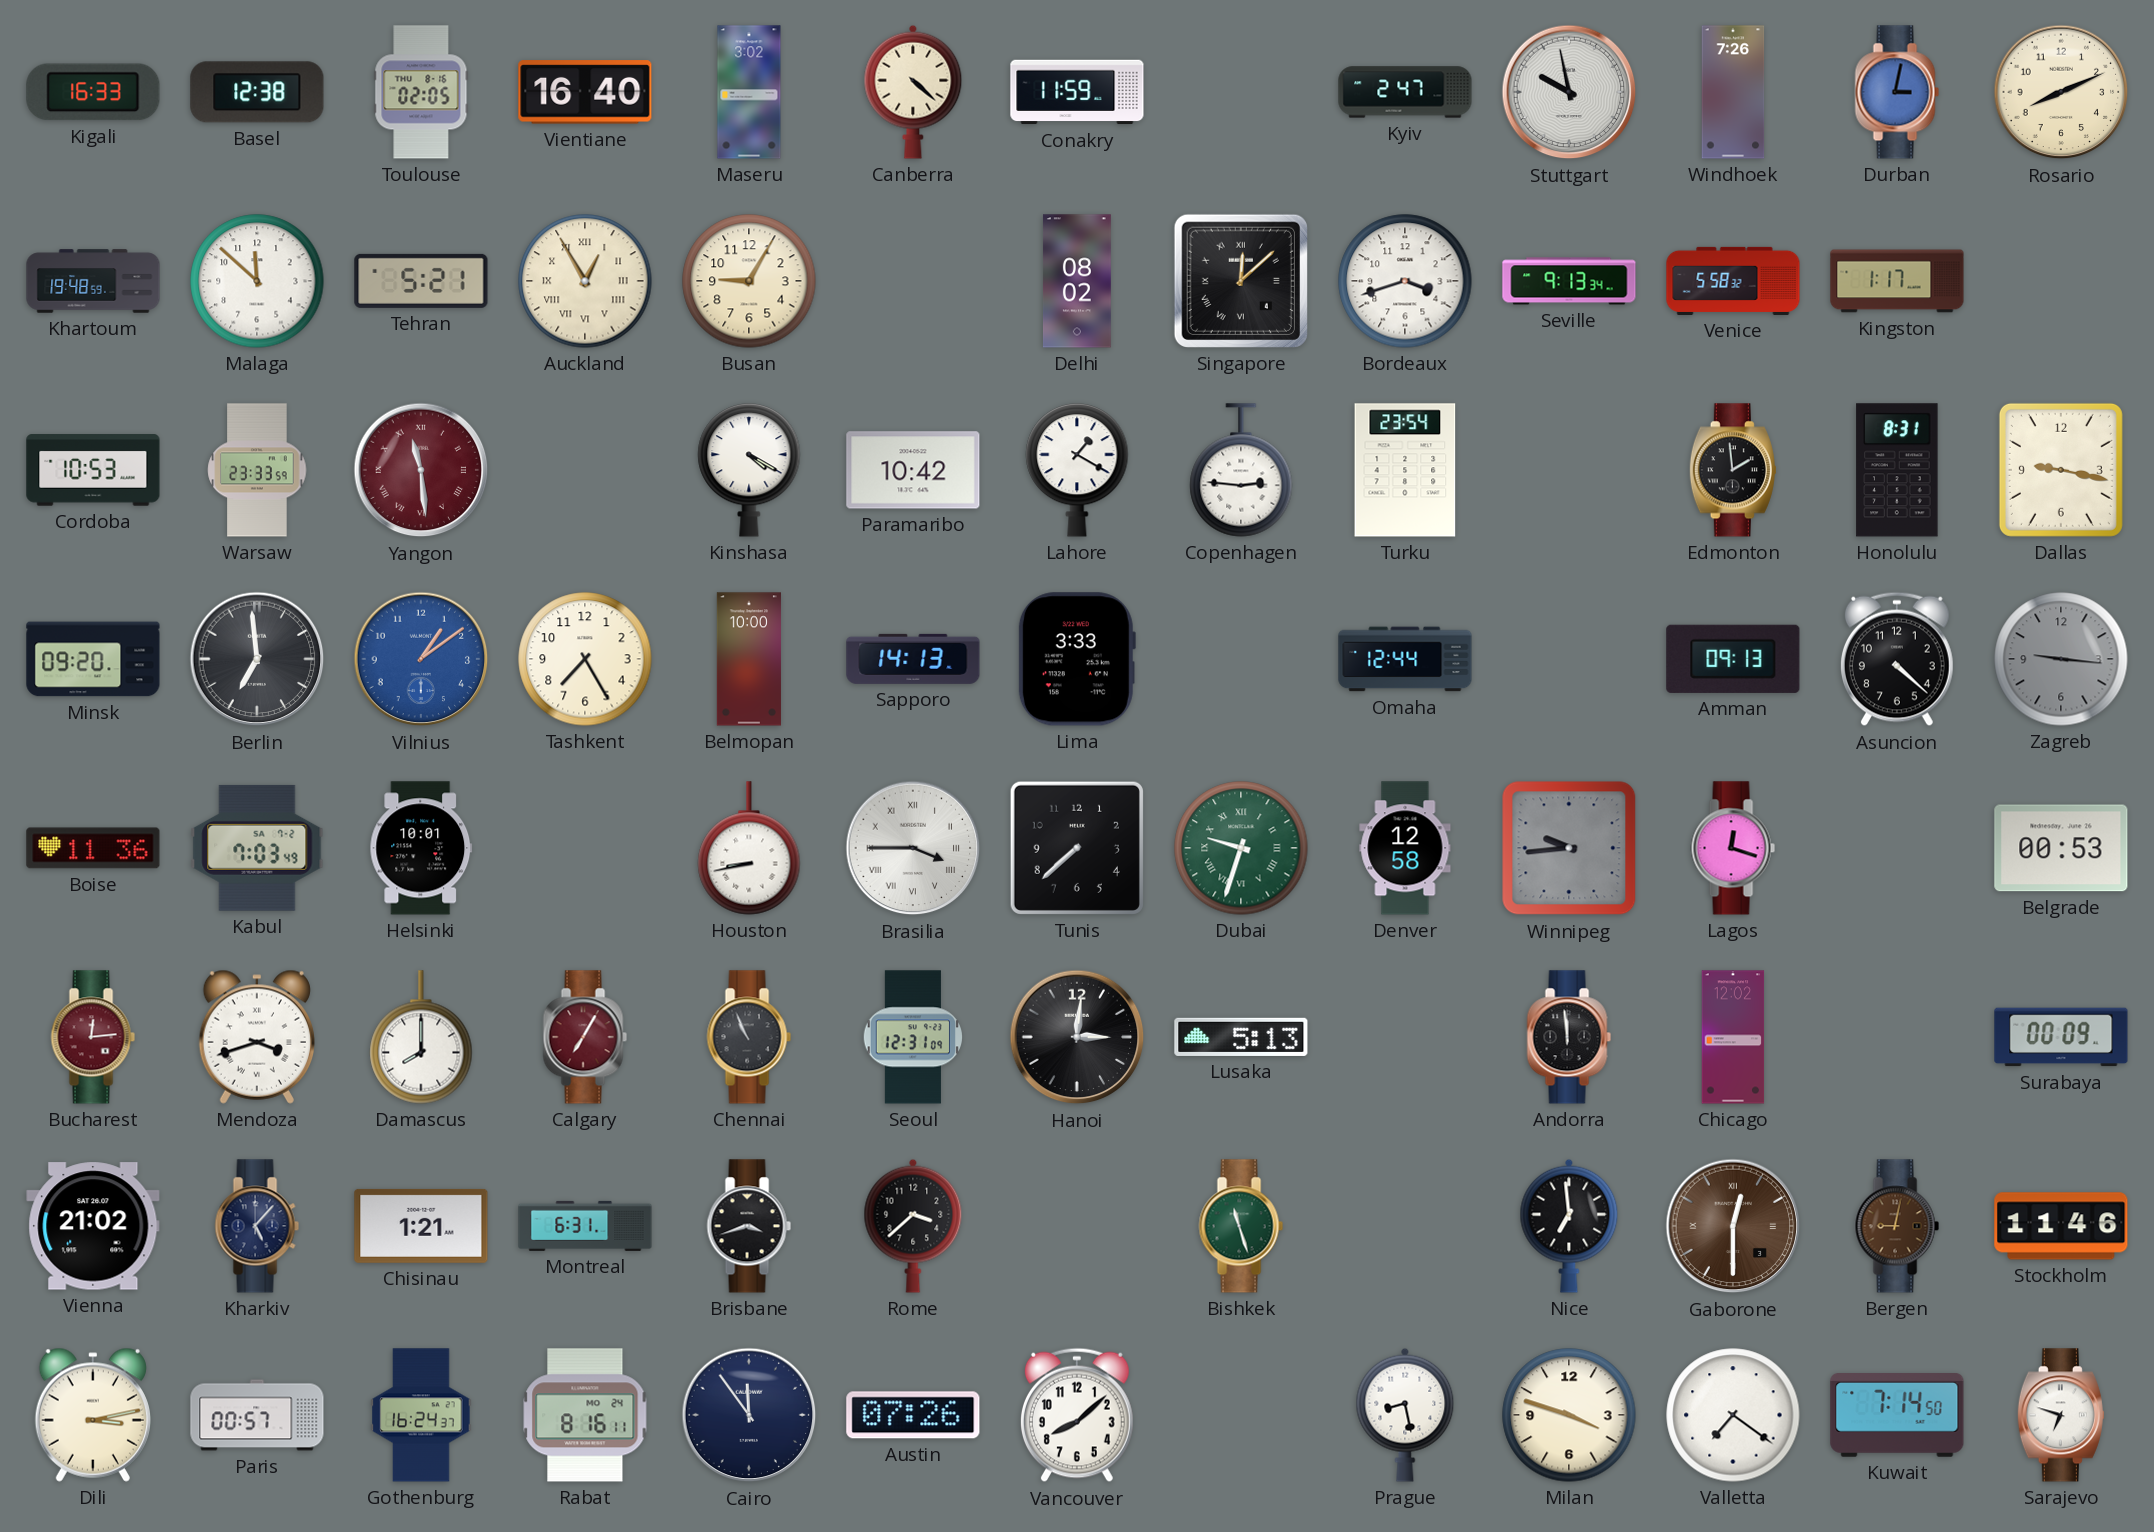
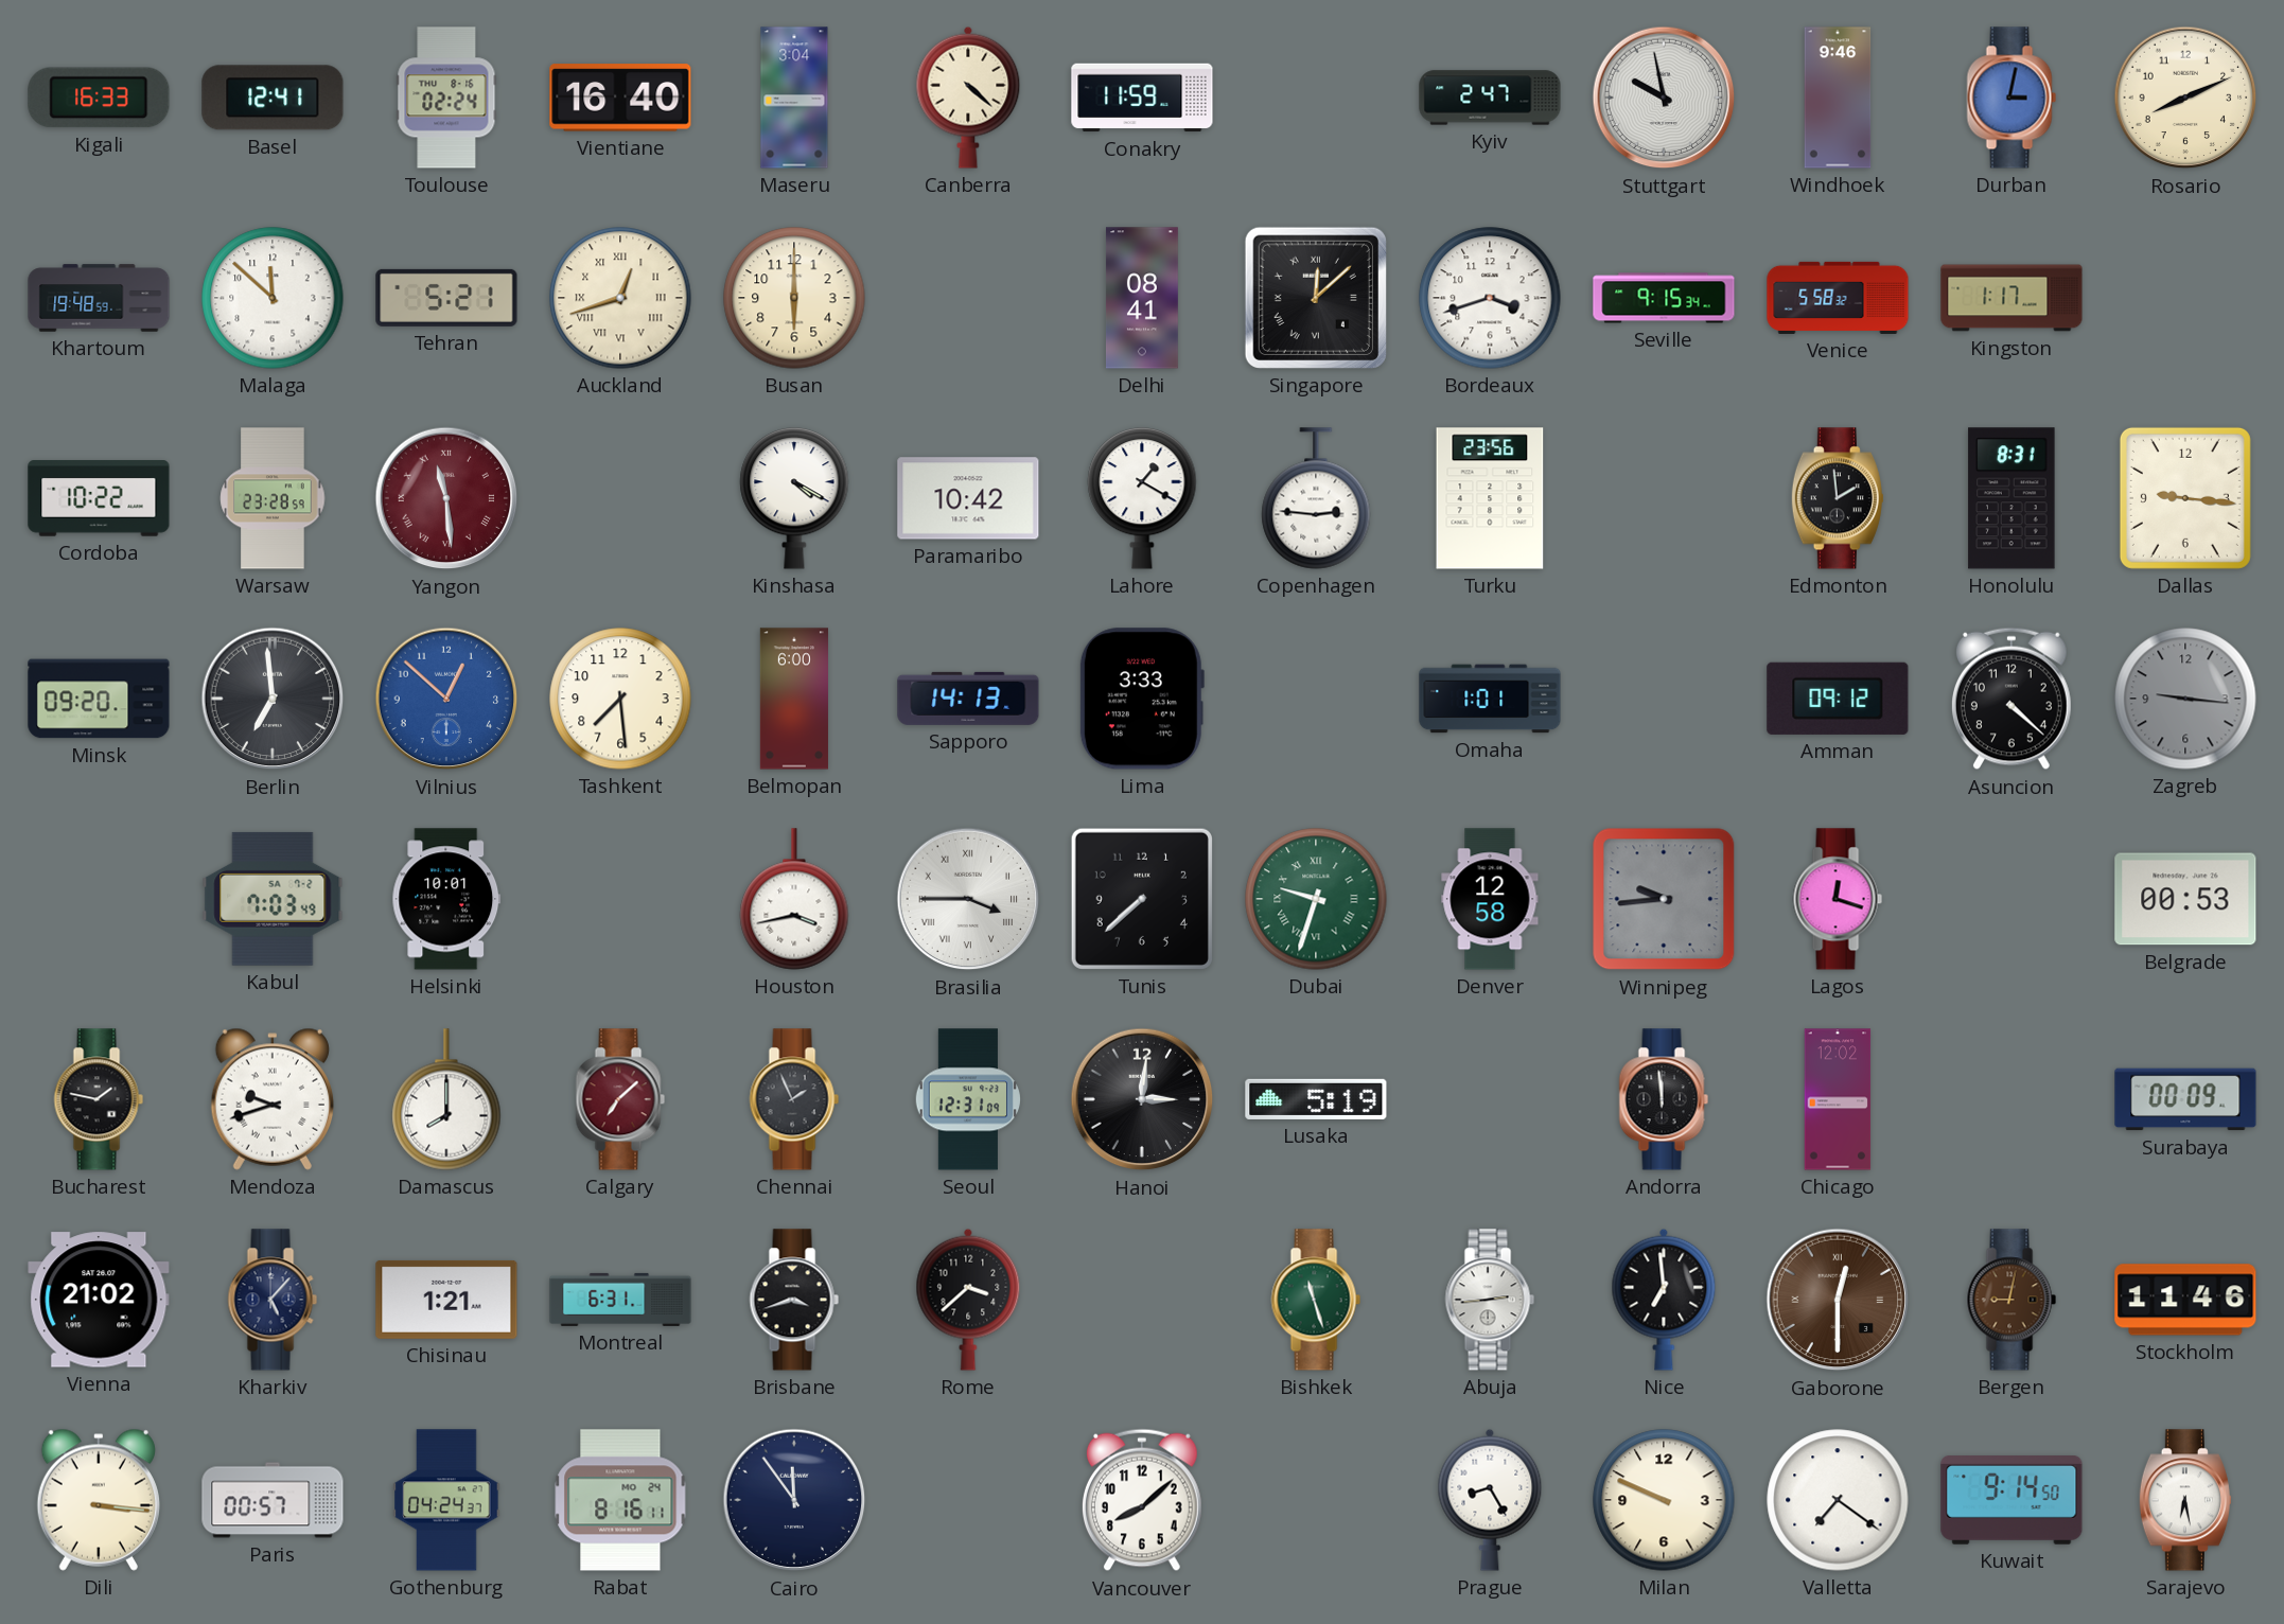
Basel: 12:38 -> 12:41
Toulouse: 02:05 -> 02:24
Maseru: 3:02 -> 3:04
Windhoek: 7:26 -> 9:46
Auckland: 12:55 -> 12:42
Busan: 9:05 -> 6:00
Delhi: 08:02 -> 08:41
Seville: 9:13 -> 9:15
Cordoba: 10:53 -> 10:22
Warsaw: 23:33 -> 23:28
Turku: 23:54 -> 23:56
Dallas: 9:17 -> 9:16
Vilnius: 1:09 -> 12:52
Tashkent: 7:25 -> 7:29
Belmopan: 10:00 -> 6:00
Omaha: 12:44 -> 1:01
Amman: 09:13 -> 09:12
Boise: 11:36 -> none
Houston: 8:43 -> 3:43
Bucharest: 12:14 -> 1:47
Bucharest dial: burgundy -> black
Mendoza: 3:42 -> 9:42
Calgary: 7:05 -> 7:08
Chennai: 10:56 -> 1:56
Lusaka: 5:13 -> 5:19
Abuja: none -> 2:44
Dili: 3:13 -> 3:16
Gothenburg: 16:24 -> 04:24
Austin: 07:26 -> none
Prague: 8:28 -> 8:25
Milan: 3:48 -> 9:49
Kuwait: 7:14 -> 9:14
Sarajevo: 6:48 -> 6:28
